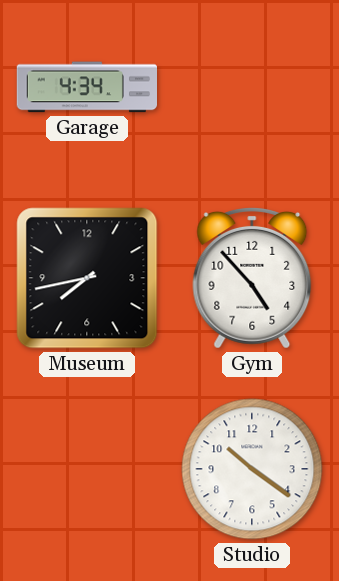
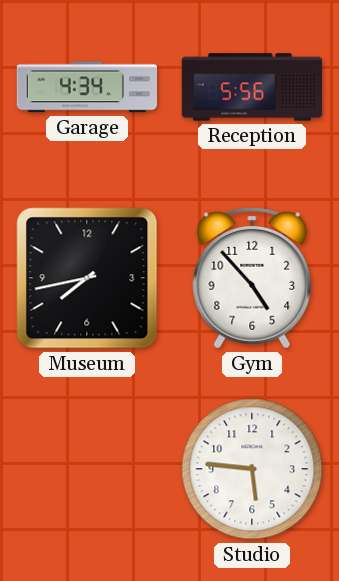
Reception: none -> 5:56
Studio: 10:21 -> 5:46
